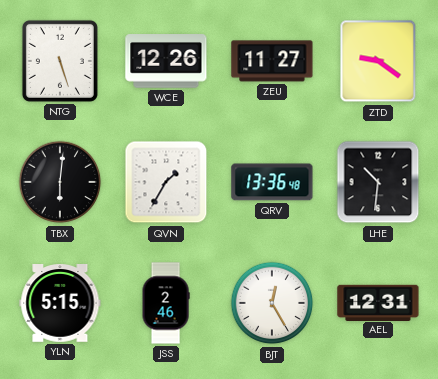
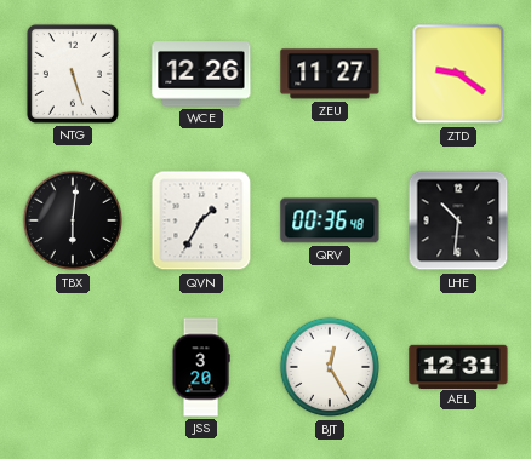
QRV: 13:36 -> 00:36
YLN: 5:15 -> none
JSS: 2:46 -> 3:20
